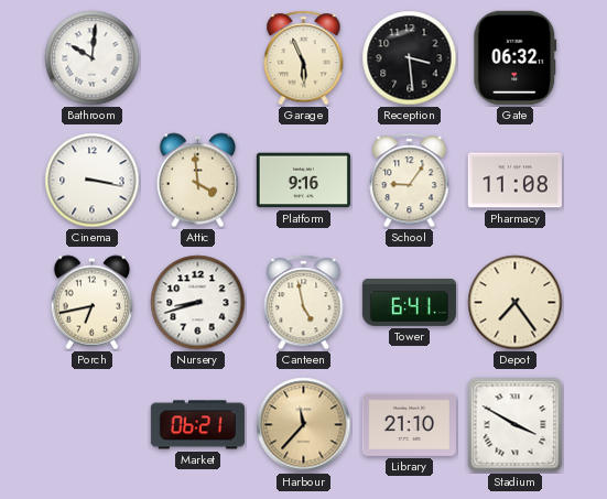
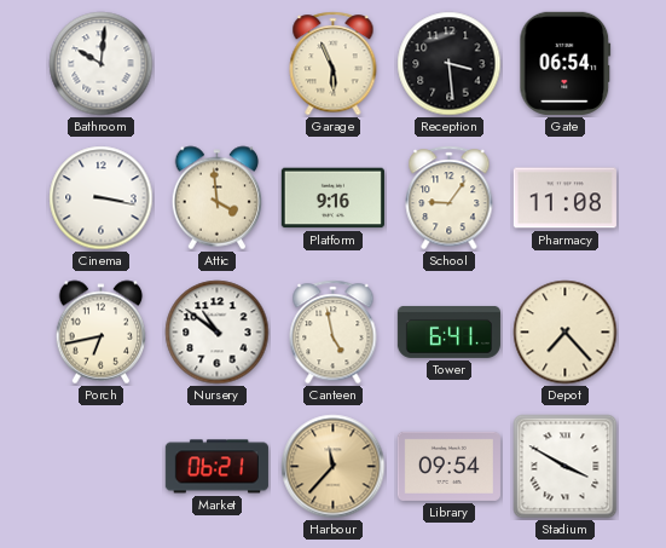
Gate: 06:32 -> 06:54
Nursery: 8:42 -> 10:51
Depot: 7:24 -> 7:23
Library: 21:10 -> 09:54
